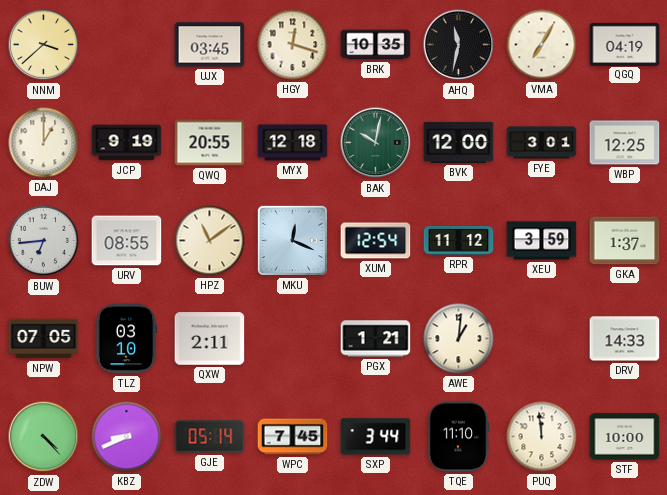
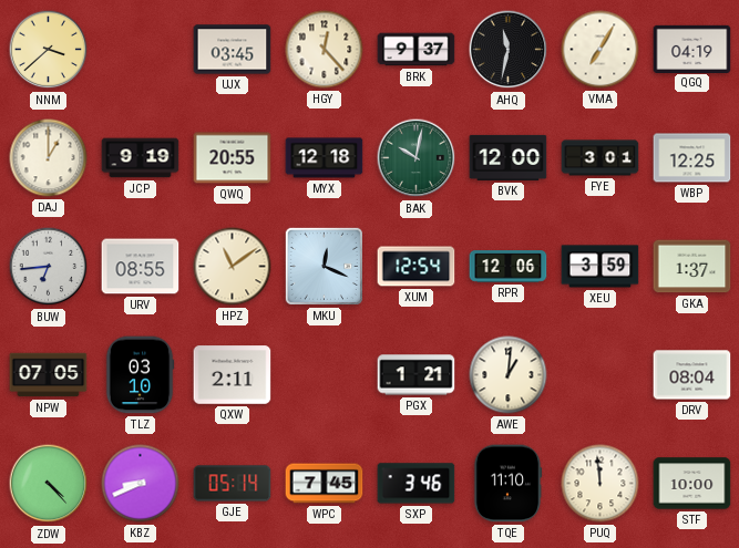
HGY: 12:18 -> 12:23
BRK: 10:35 -> 9:37
RPR: 11:12 -> 12:06
DRV: 14:33 -> 08:04
SXP: 3:44 -> 3:46
